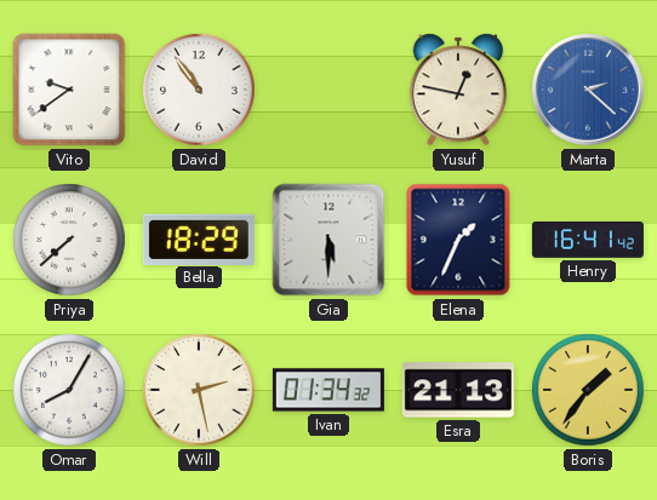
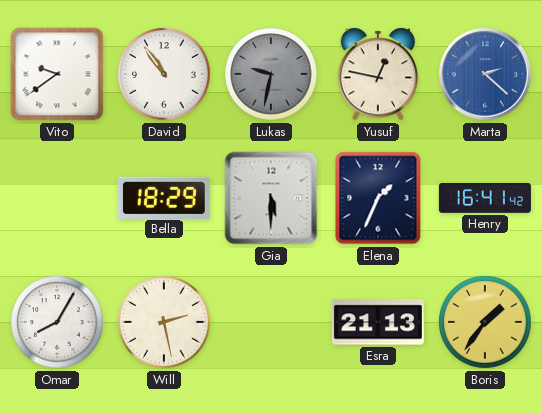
Lukas: none -> 9:32
Priya: 7:38 -> none
Ivan: 01:34 -> none
